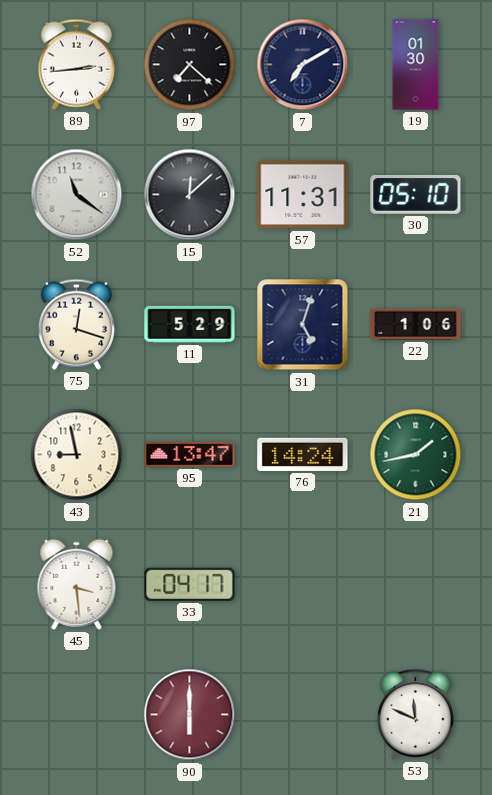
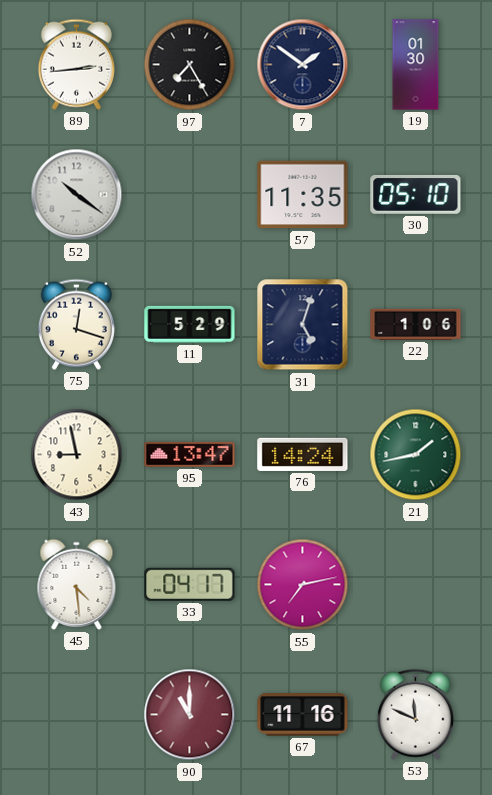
97: 7:22 -> 7:25
7: 7:10 -> 1:51
52: 11:21 -> 10:21
15: 12:08 -> none
57: 11:31 -> 11:35
45: 3:29 -> 4:29
55: none -> 7:13
90: 6:00 -> 11:00
67: none -> 11:16
